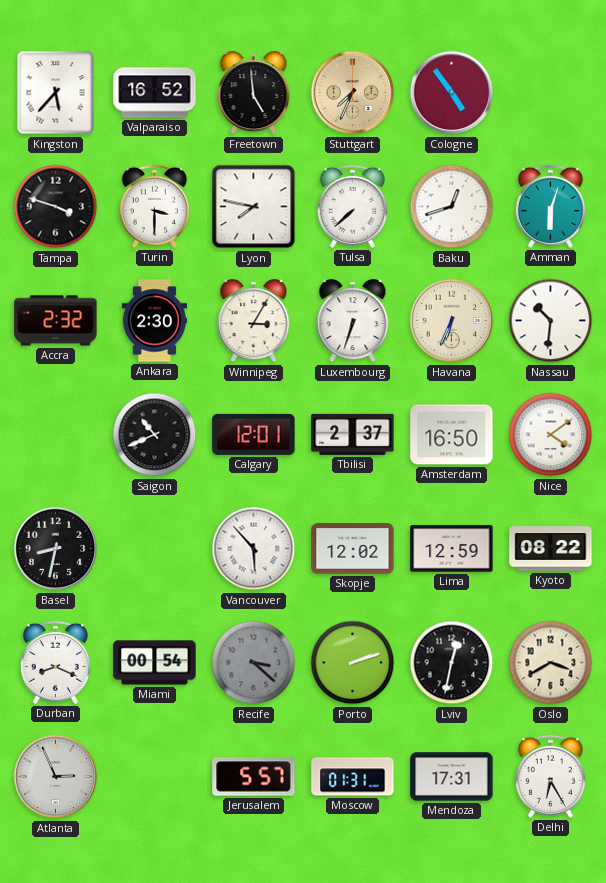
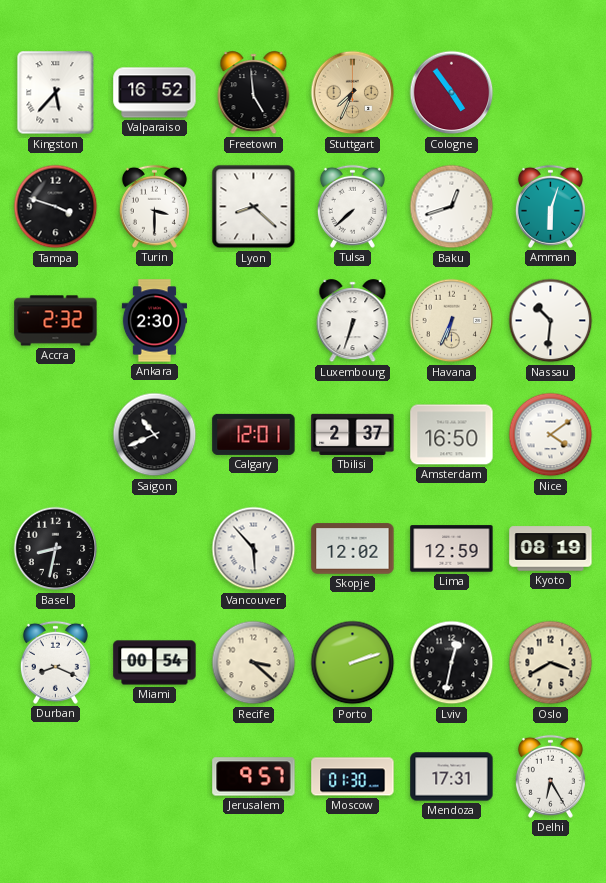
Lyon: 7:47 -> 8:22
Winnipeg: 3:05 -> none
Kyoto: 08:22 -> 08:19
Recife dial: grey -> cream
Atlanta: 2:56 -> none
Jerusalem: 5:57 -> 9:57
Moscow: 01:31 -> 01:30
